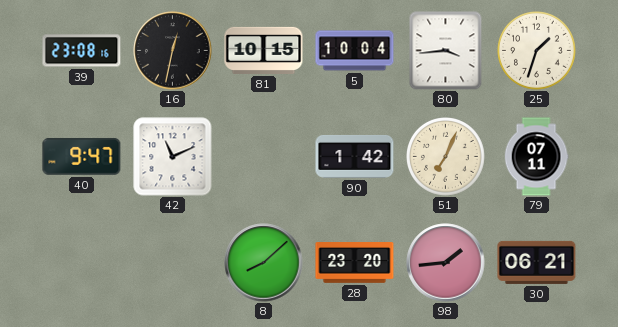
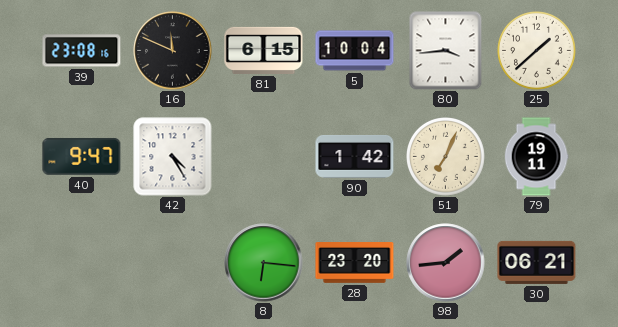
16: 12:32 -> 11:49
81: 10:15 -> 6:15
25: 1:33 -> 1:38
42: 11:11 -> 4:25
79: 07:11 -> 19:11
8: 8:08 -> 6:16
